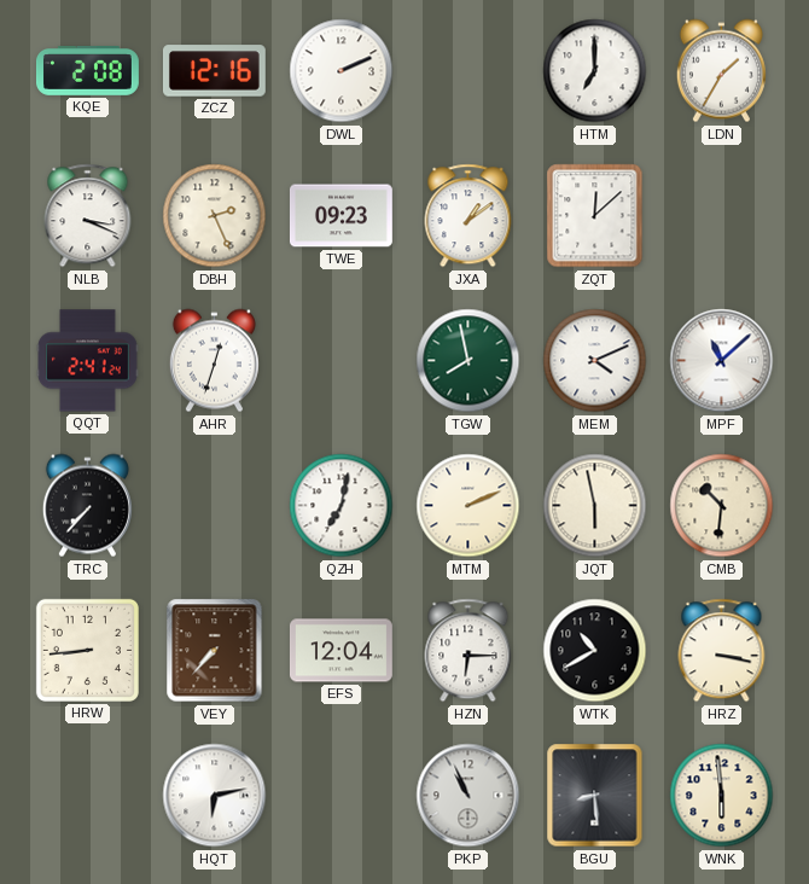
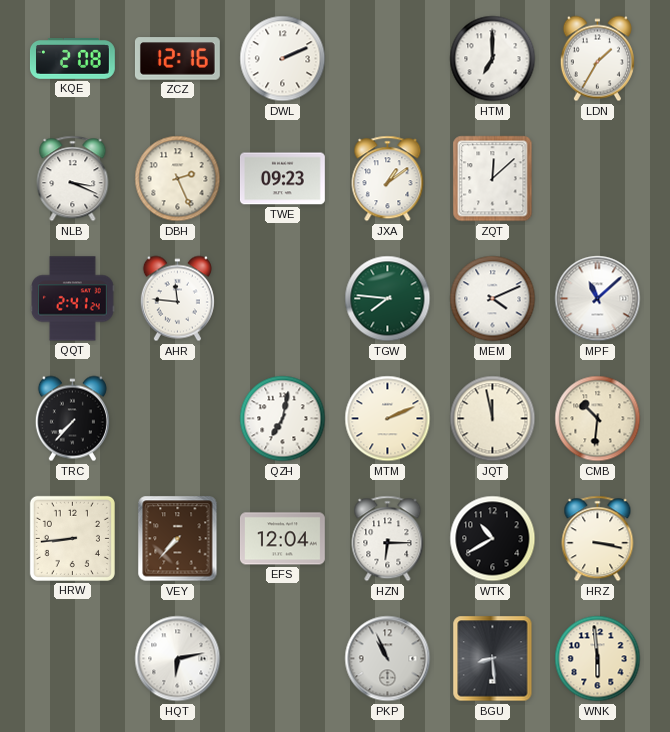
AHR: 12:33 -> 11:46
TGW: 7:58 -> 7:46
JQT: 5:58 -> 11:58
